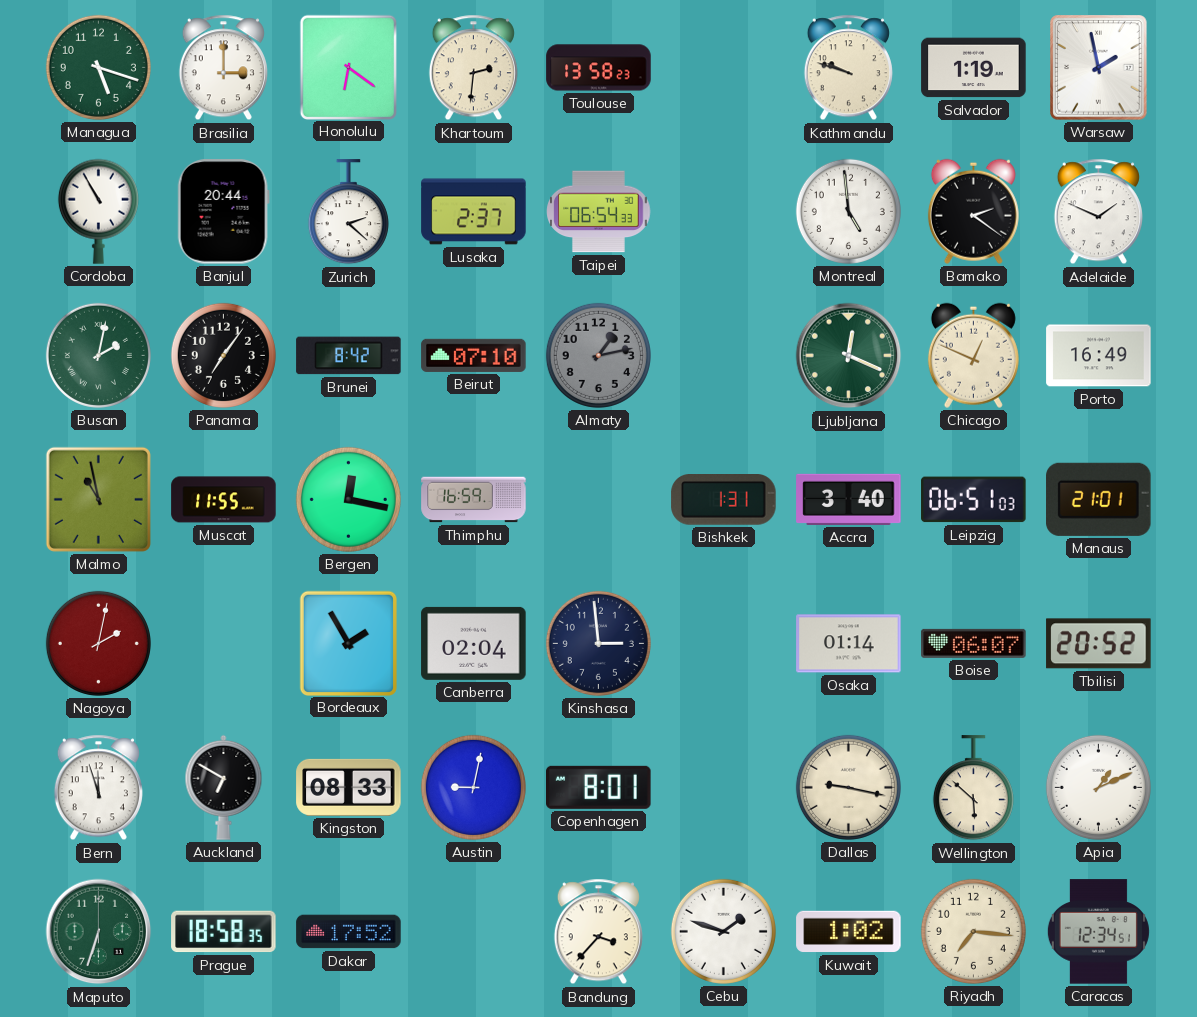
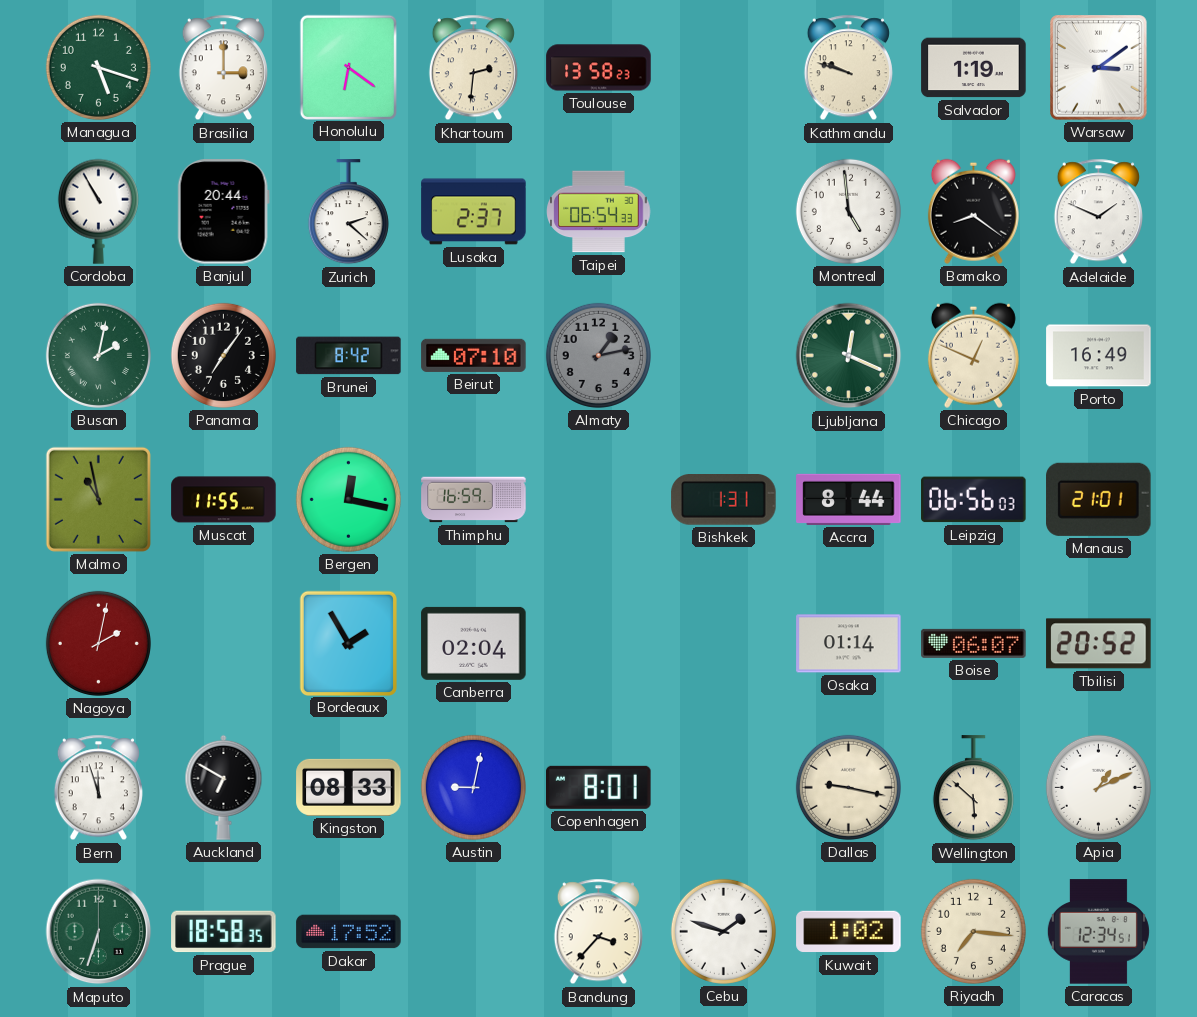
Warsaw: 1:58 -> 3:09
Bamako: 2:21 -> 8:21
Accra: 3:40 -> 8:44
Leipzig: 06:51 -> 06:56
Kinshasa: 2:59 -> none
